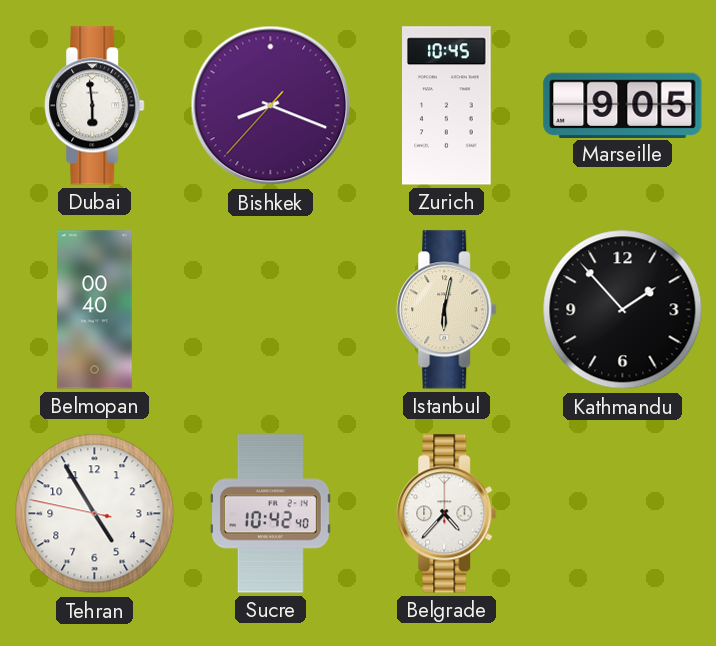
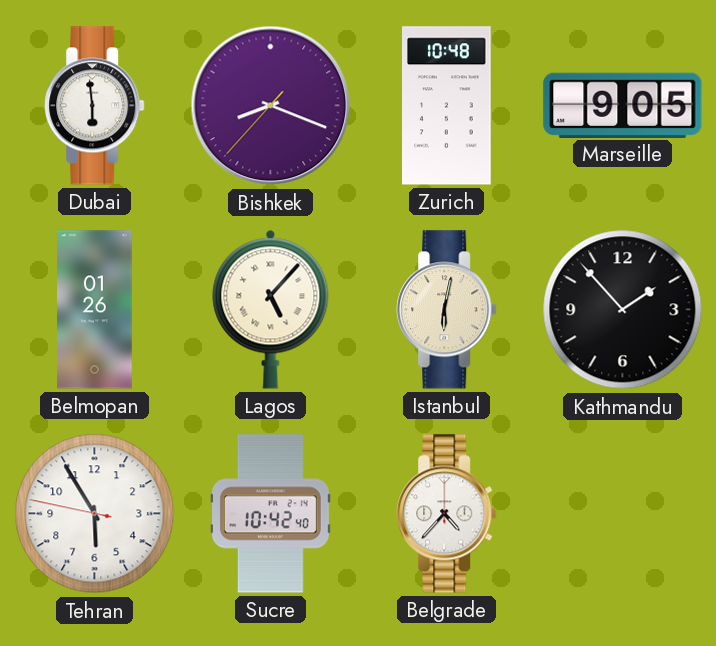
Zurich: 10:45 -> 10:48
Belmopan: 00:40 -> 01:26
Lagos: none -> 5:07
Tehran: 4:54 -> 5:54
